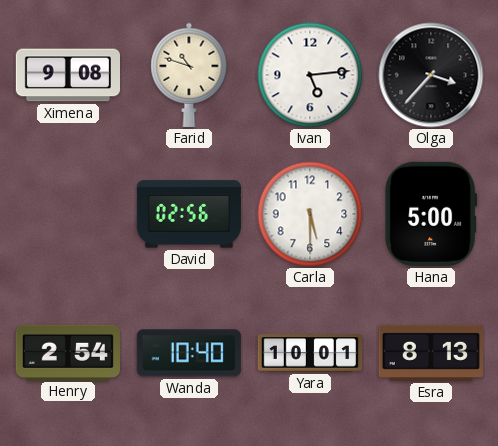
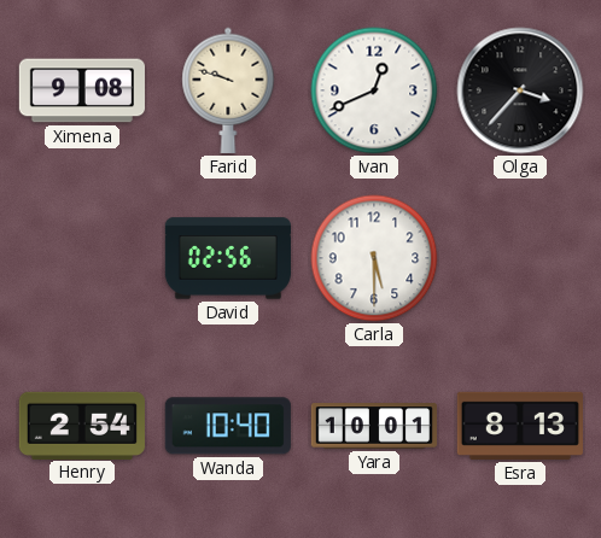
Farid: 10:48 -> 9:48
Ivan: 5:14 -> 12:41
Hana: 5:00 -> none
